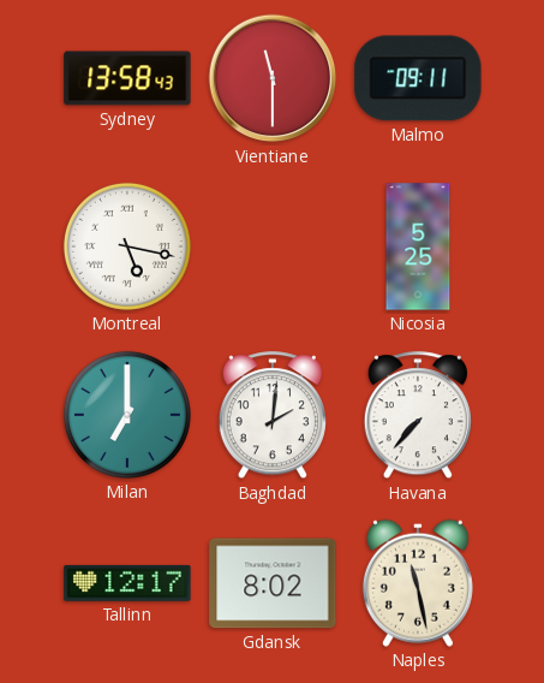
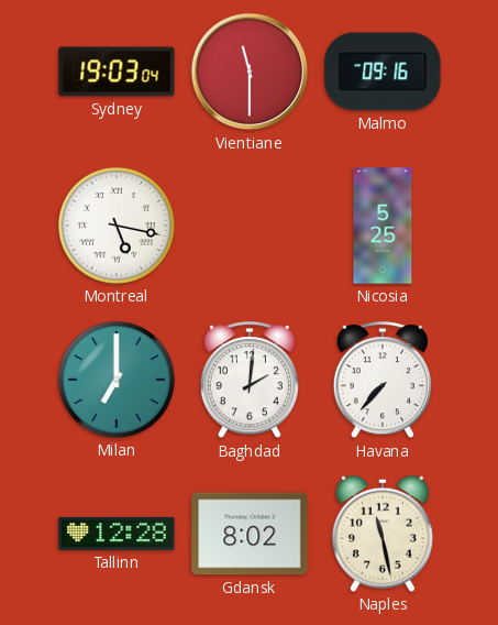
Sydney: 13:58 -> 19:03
Malmo: 09:11 -> 09:16
Tallinn: 12:17 -> 12:28
